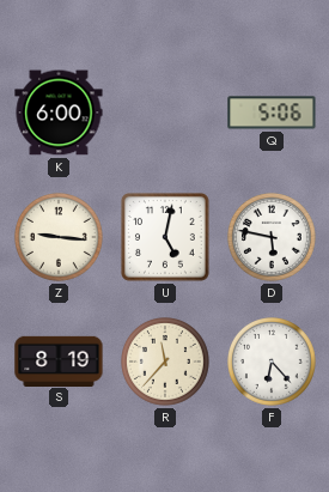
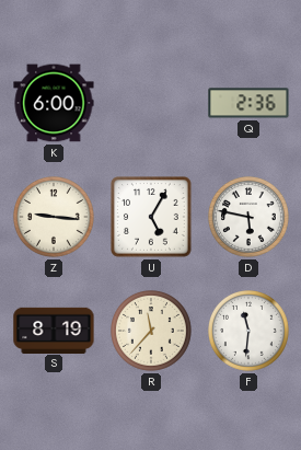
Q: 5:06 -> 2:36
U: 5:02 -> 5:05
F: 6:23 -> 11:31
